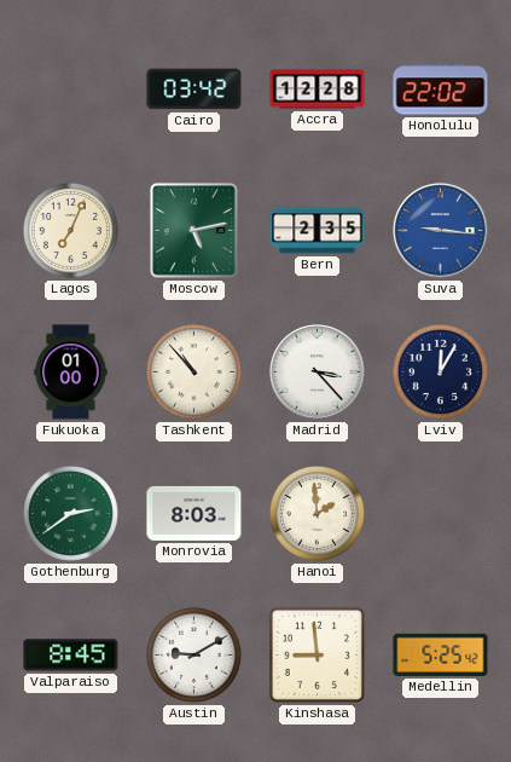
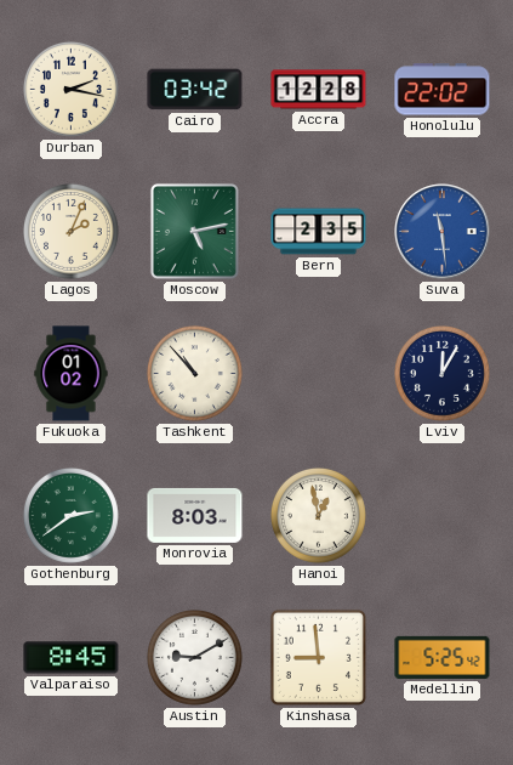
Durban: none -> 2:17
Lagos: 7:04 -> 2:04
Suva: 9:16 -> 11:29
Fukuoka: 01:00 -> 01:02
Madrid: 3:23 -> none
Hanoi: 1:59 -> 12:58
